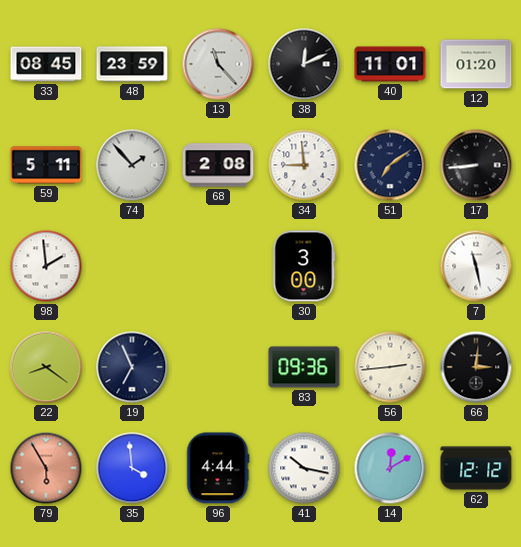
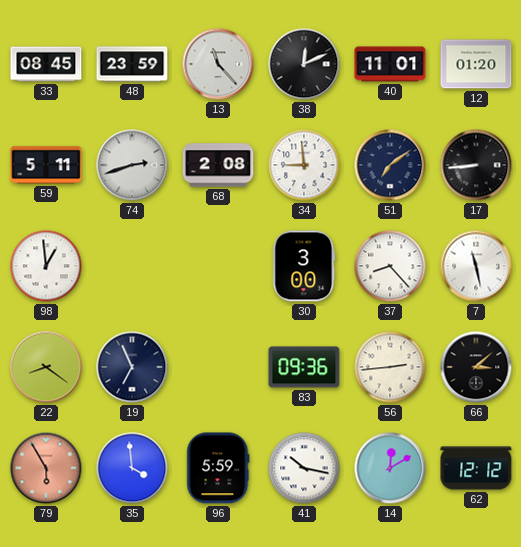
74: 1:53 -> 2:42
98: 1:59 -> 12:59
37: none -> 8:23
66: 3:01 -> 3:08
96: 4:44 -> 5:59
